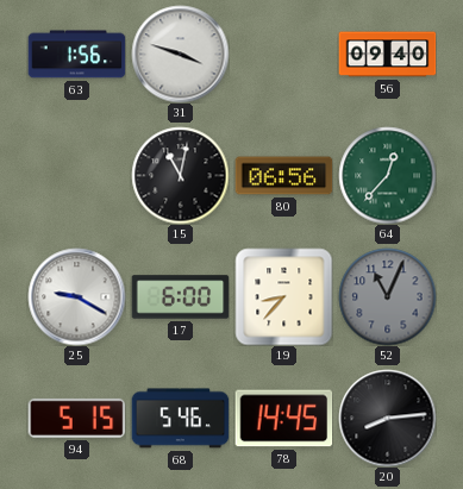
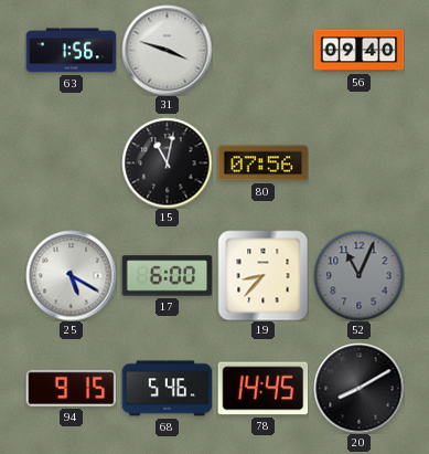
80: 06:56 -> 07:56
64: 12:37 -> none
25: 9:20 -> 5:20
94: 5:15 -> 9:15
20: 8:14 -> 8:10
